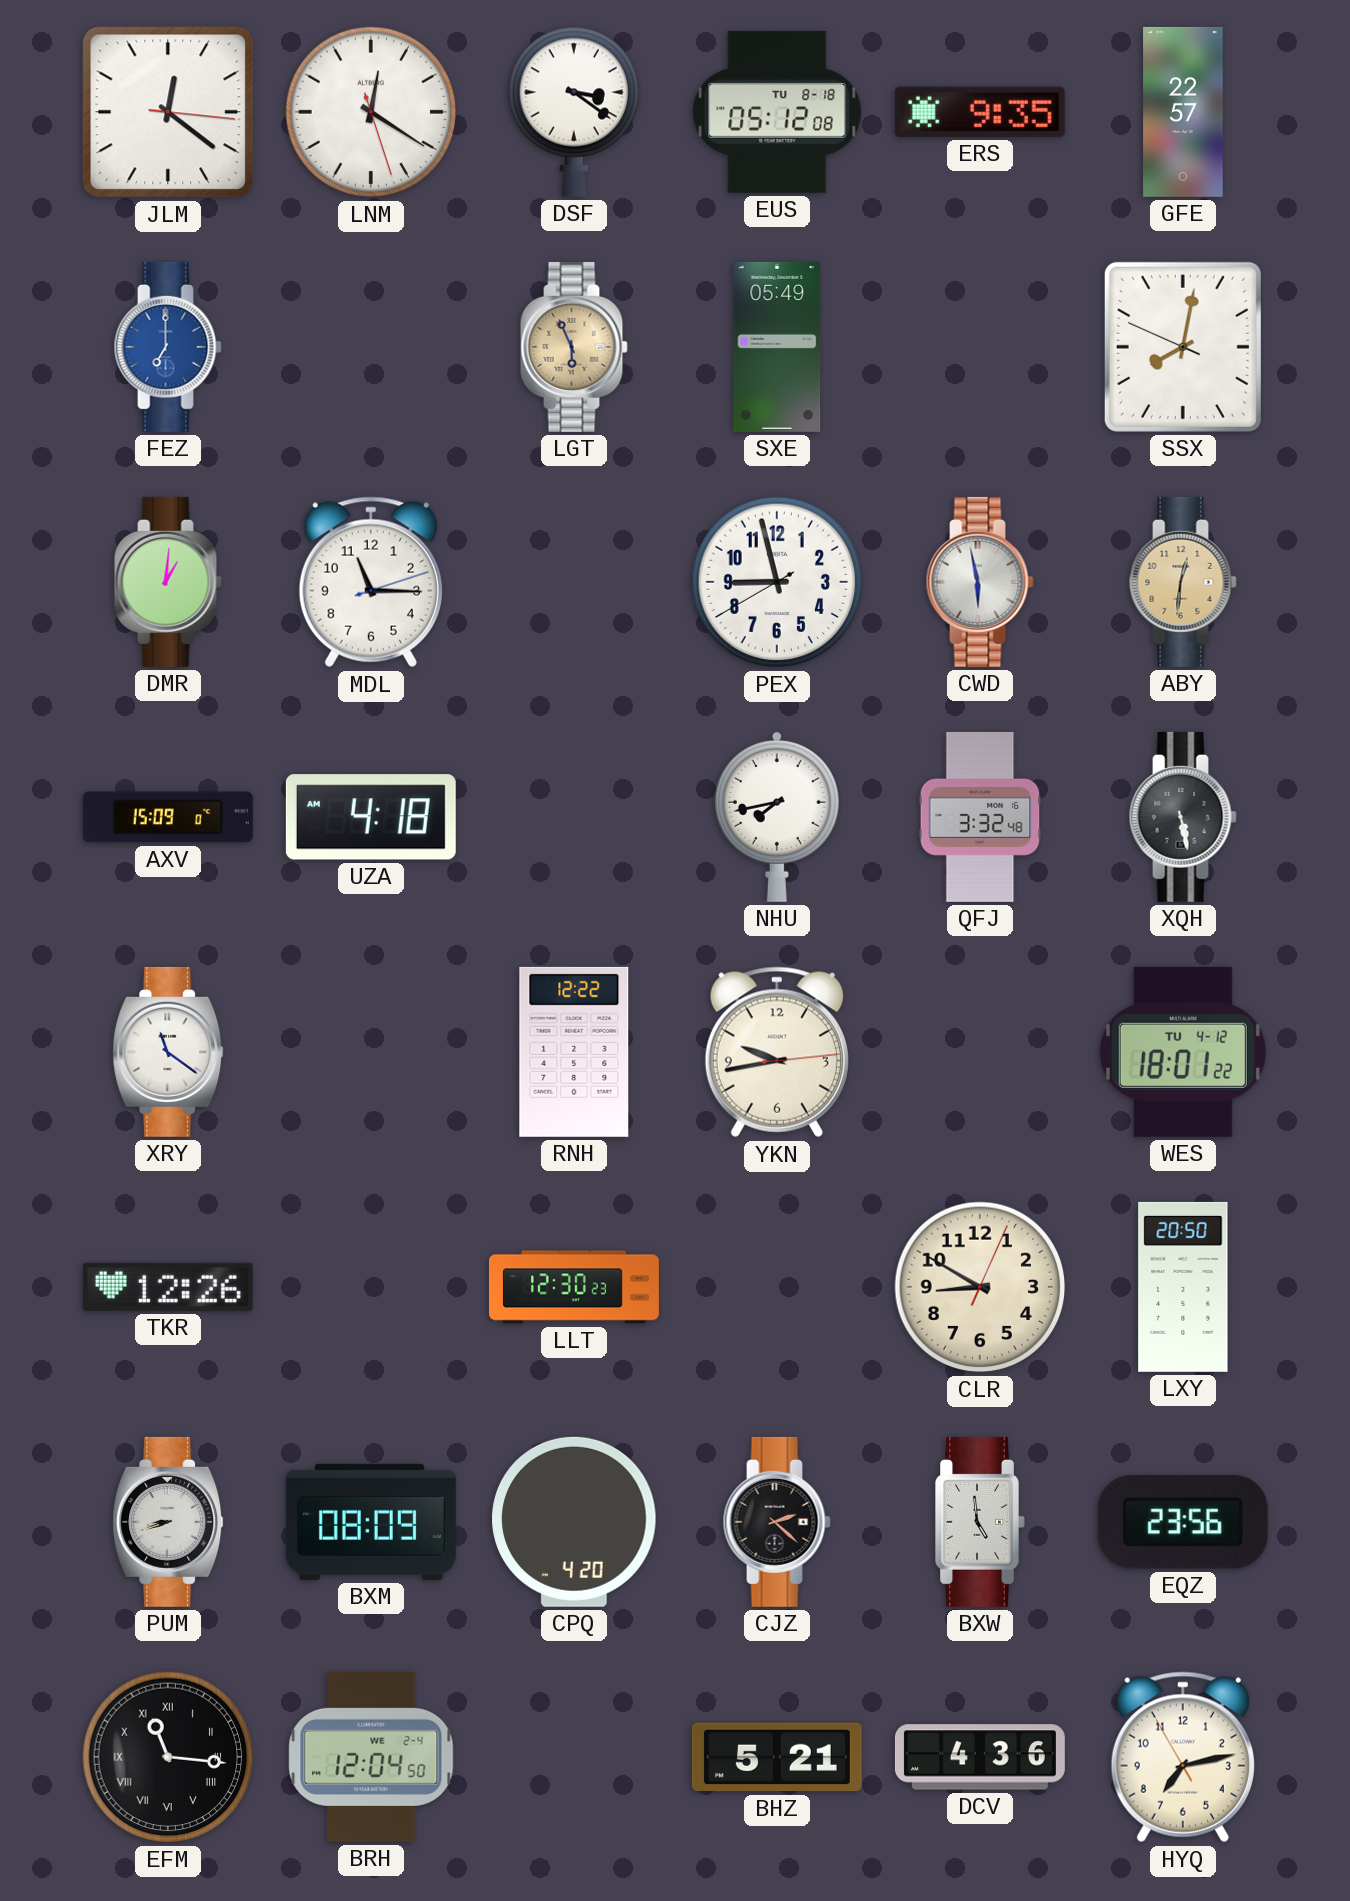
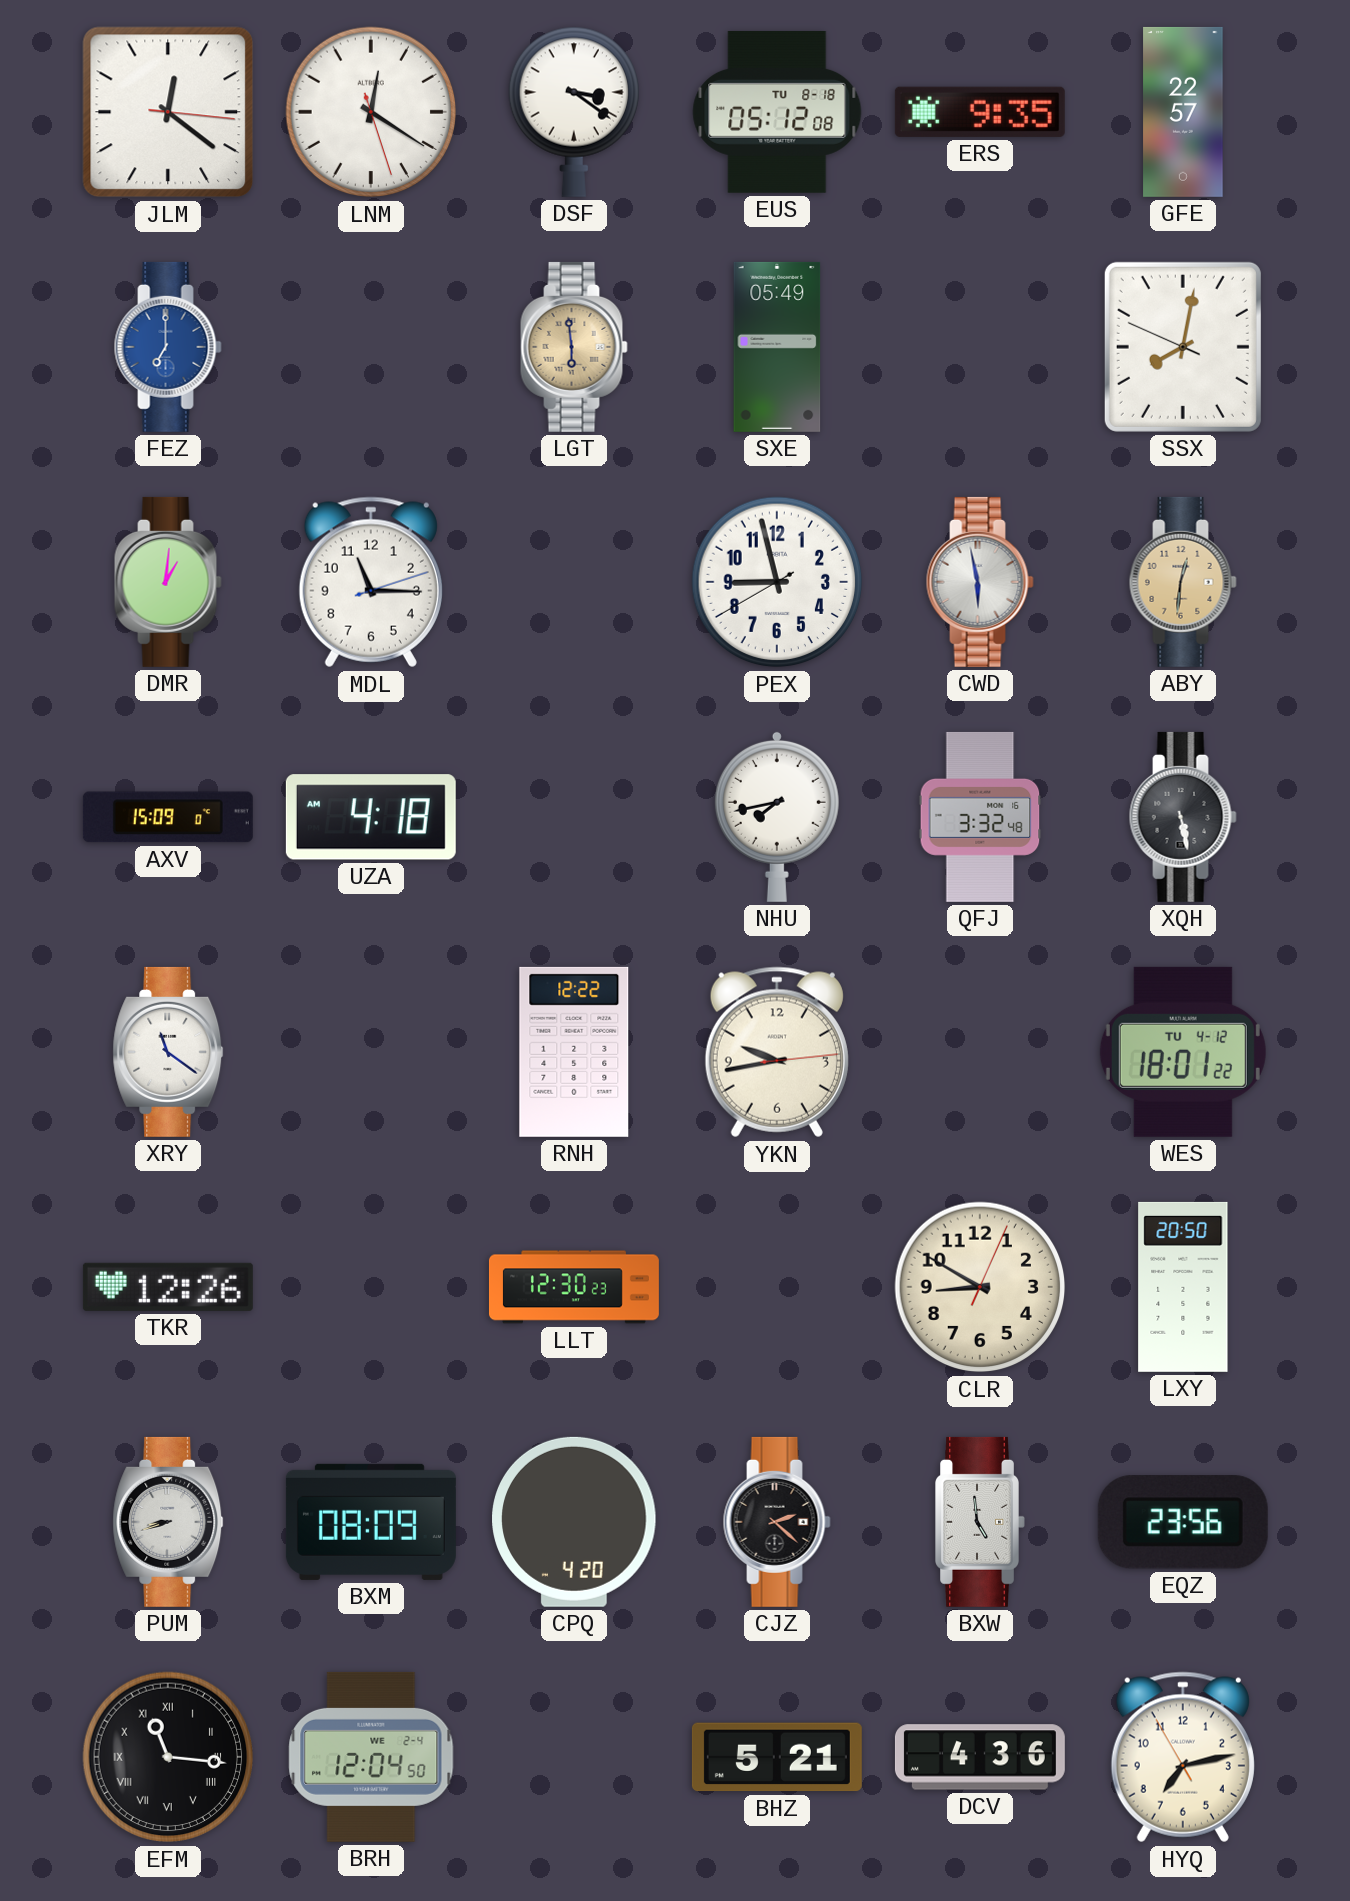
LGT: 5:56 -> 5:59
